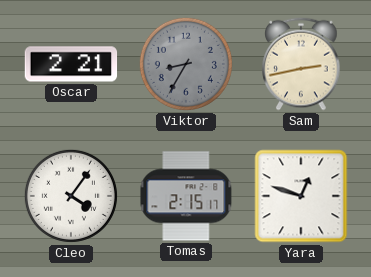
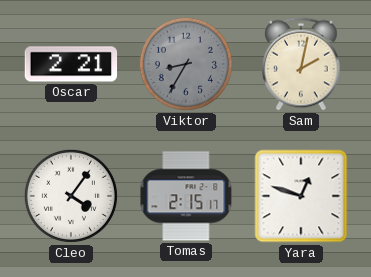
Sam: 2:43 -> 2:02
